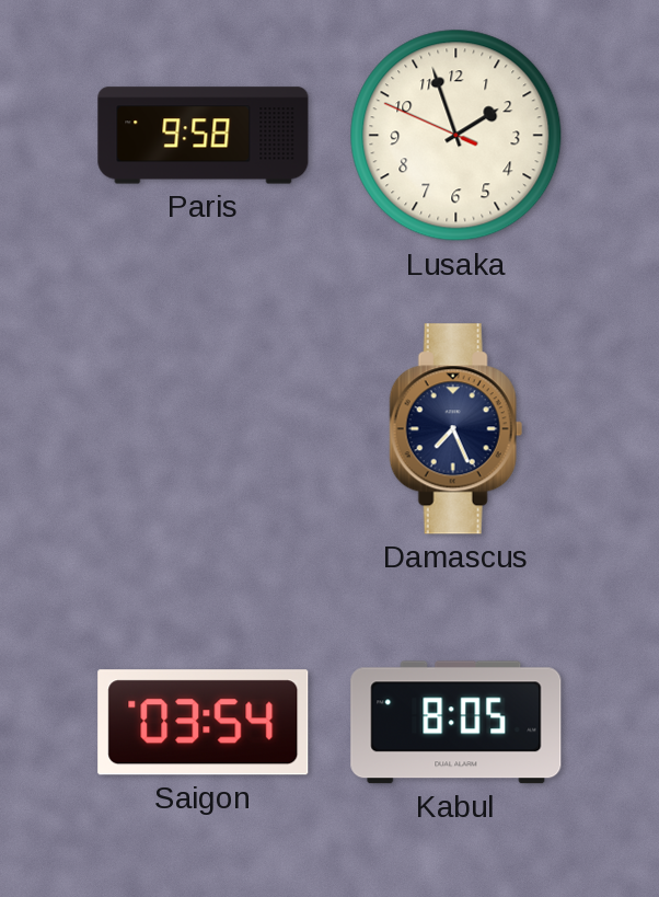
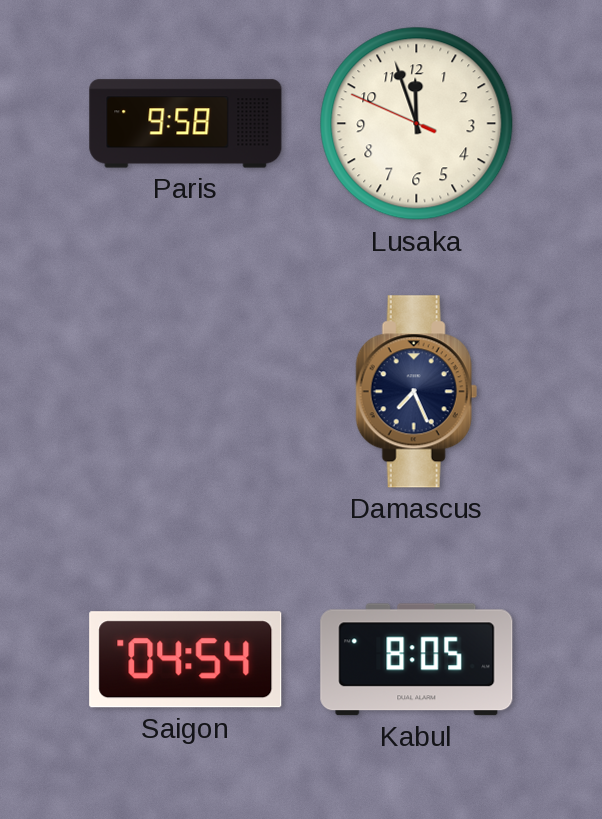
Lusaka: 1:56 -> 11:56
Saigon: 03:54 -> 04:54
